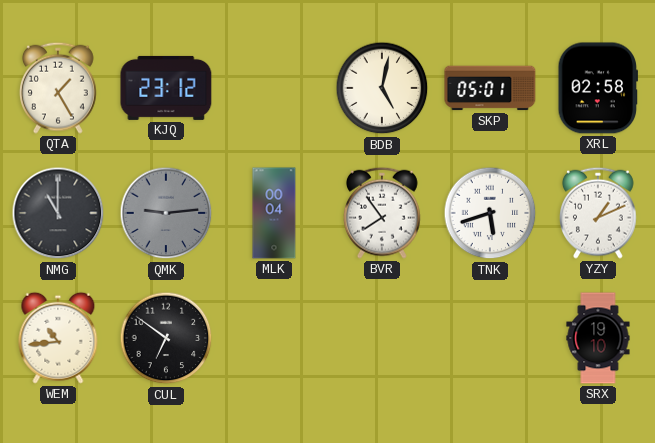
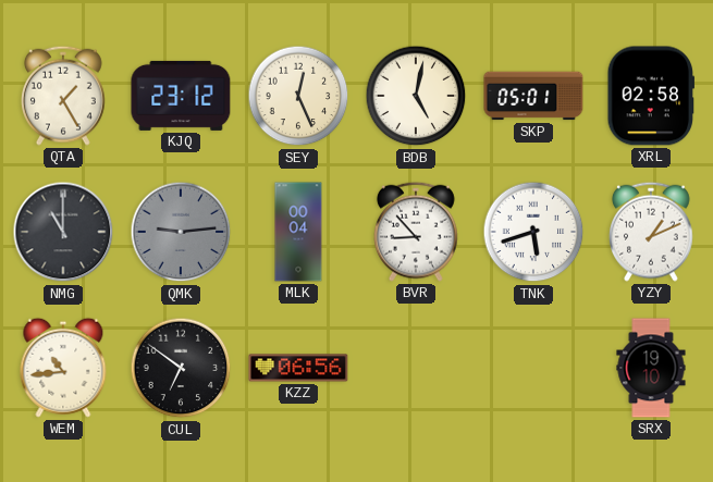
SEY: none -> 12:26
BVR: 7:54 -> 8:53
KZZ: none -> 06:56
